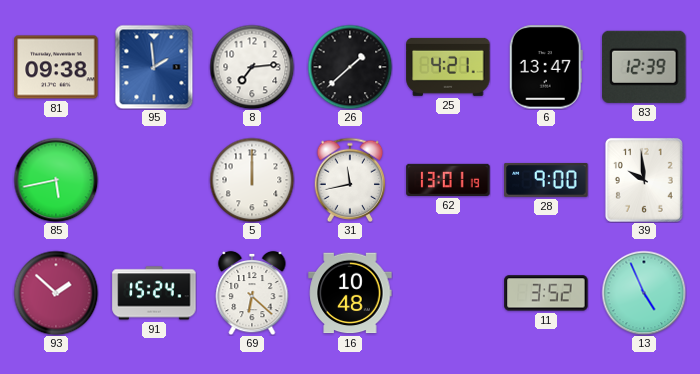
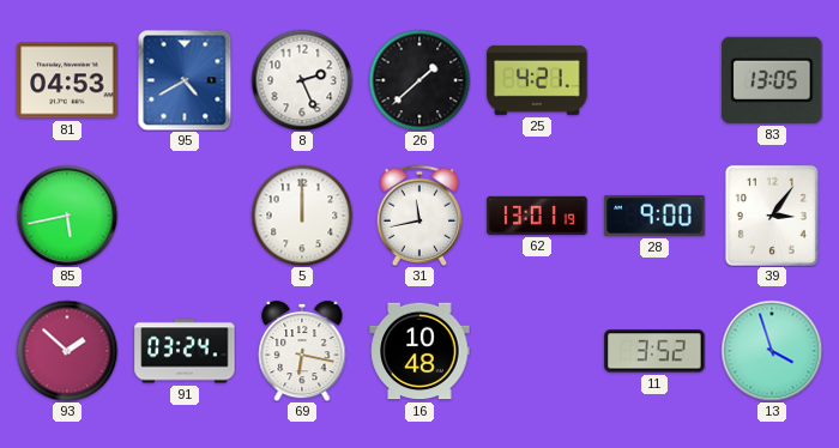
81: 09:38 -> 04:53
95: 1:59 -> 4:40
8: 7:14 -> 2:26
6: 13:47 -> none
83: 12:39 -> 13:05
39: 9:59 -> 3:06
91: 15:24 -> 03:24
69: 6:22 -> 6:17
13: 4:56 -> 3:57
